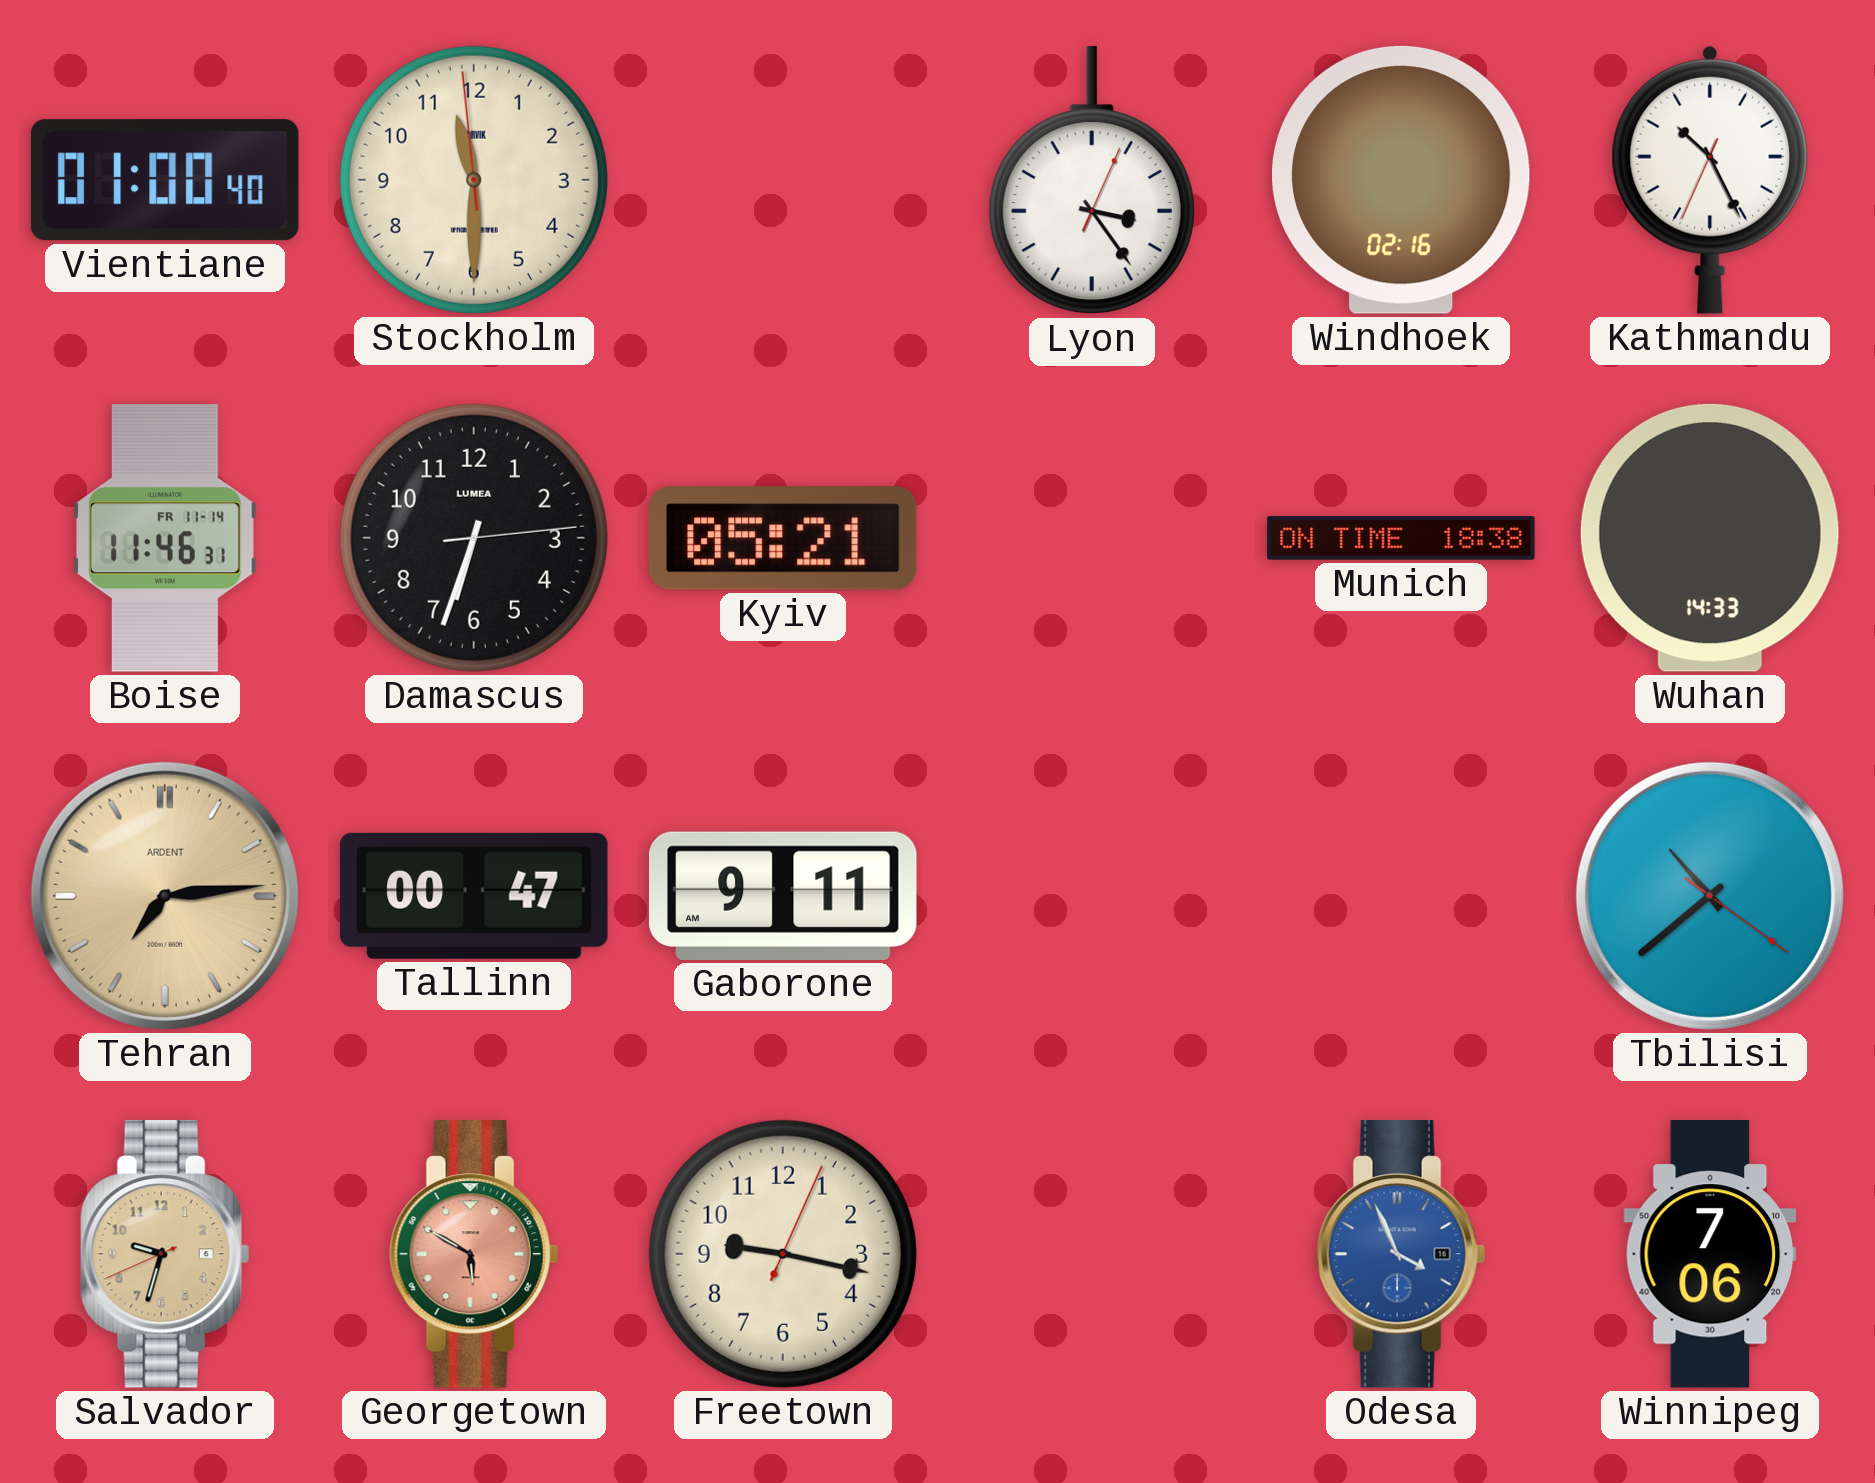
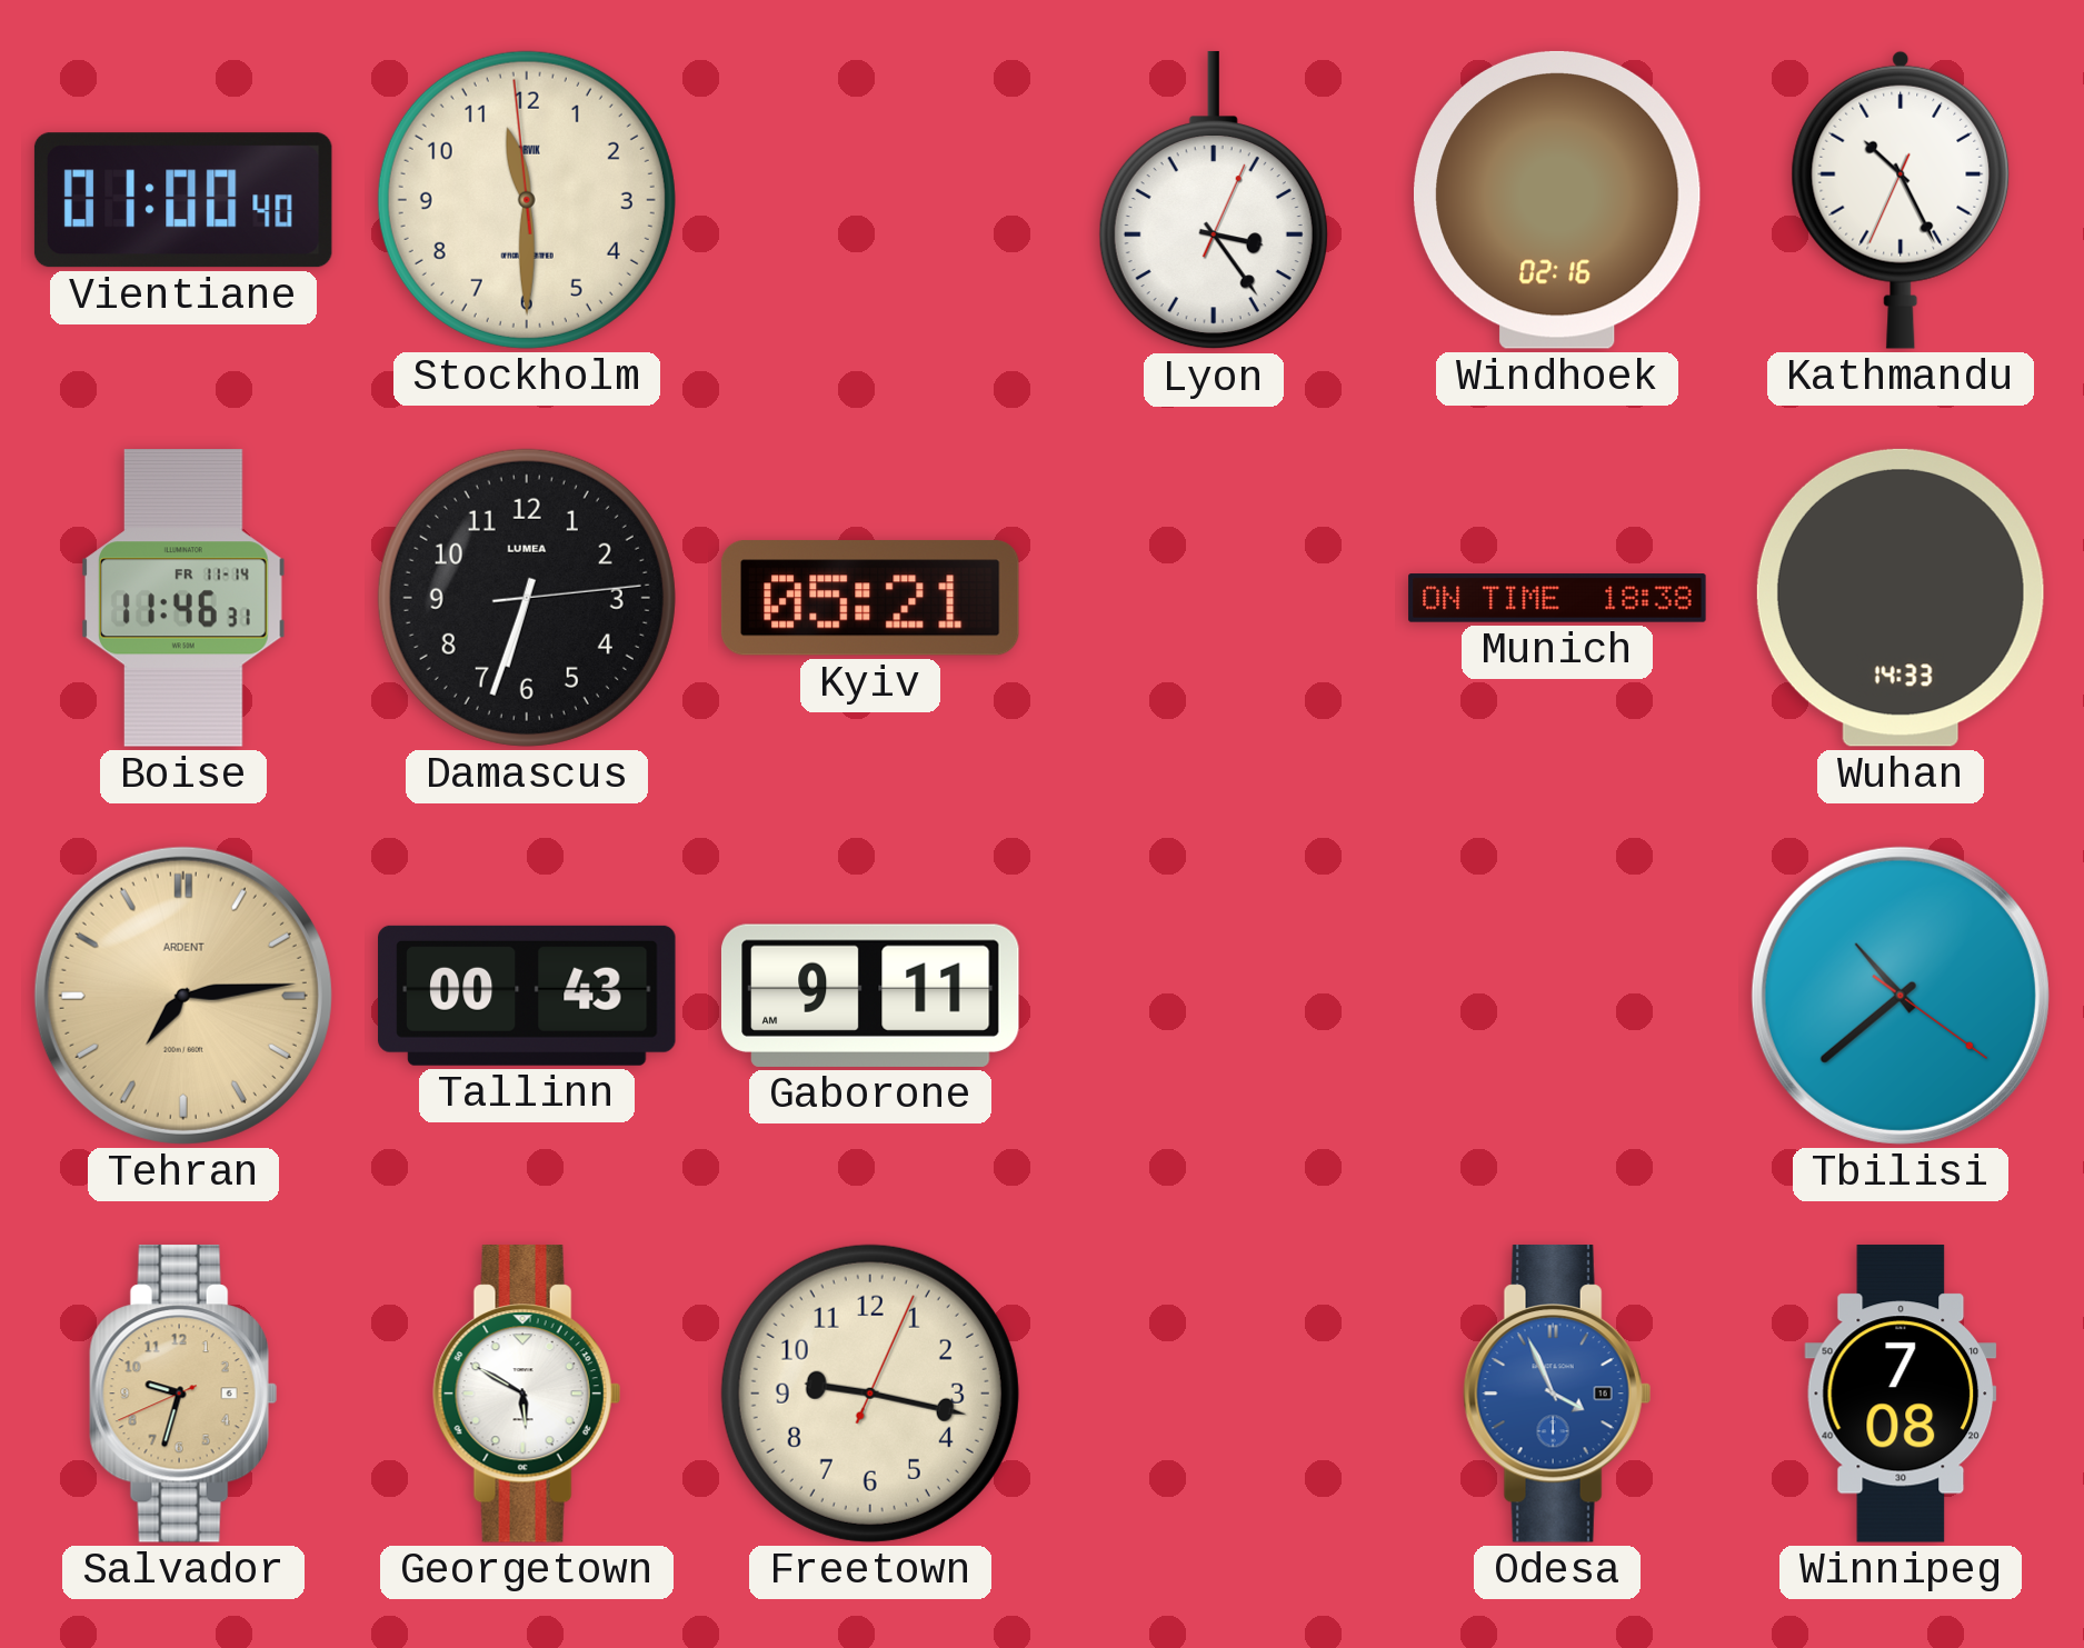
Tallinn: 00:47 -> 00:43
Georgetown dial: salmon -> white
Winnipeg: 7:06 -> 7:08
